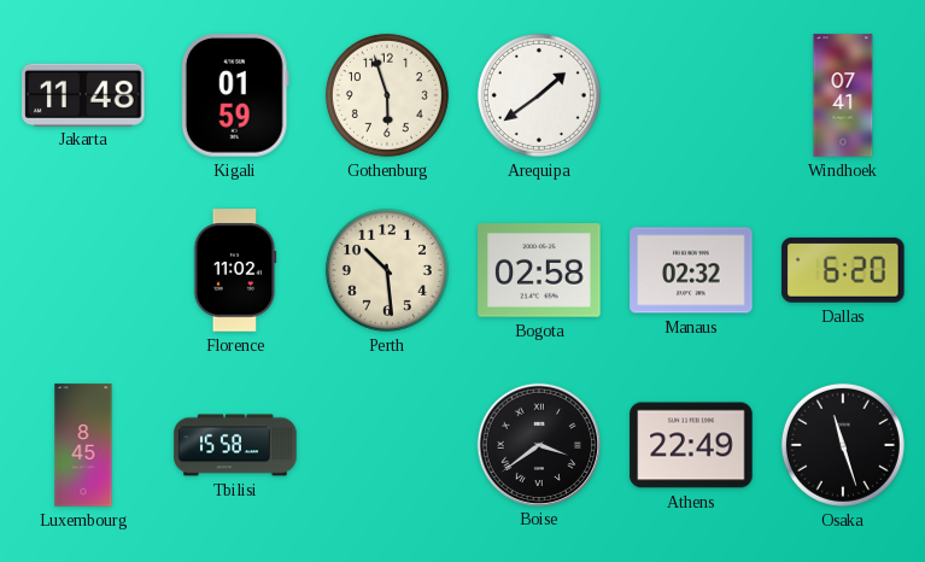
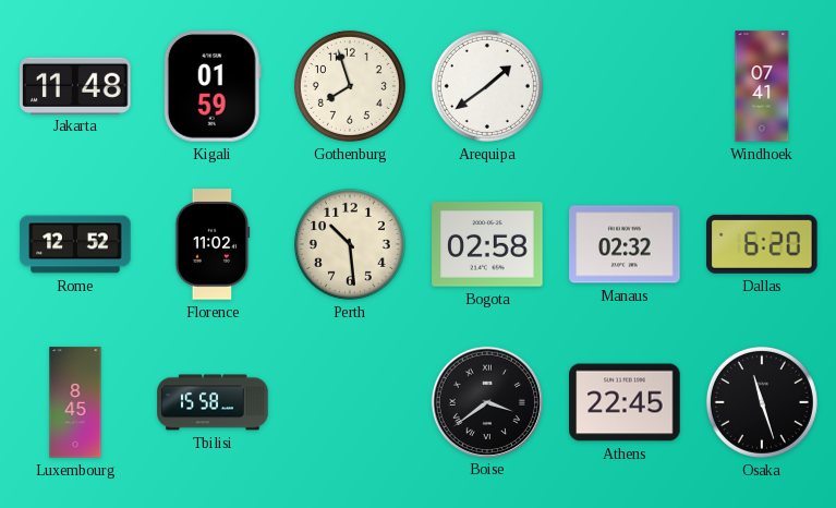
Gothenburg: 5:57 -> 7:57
Rome: none -> 12:52
Athens: 22:49 -> 22:45
